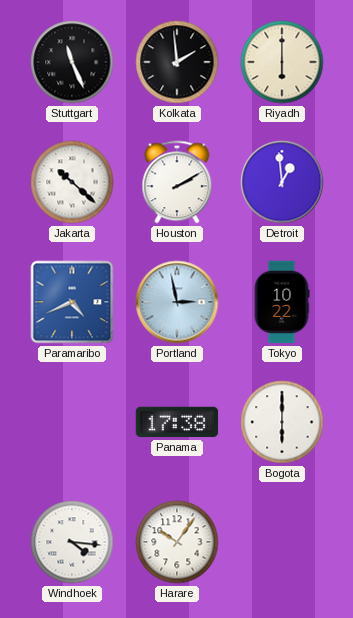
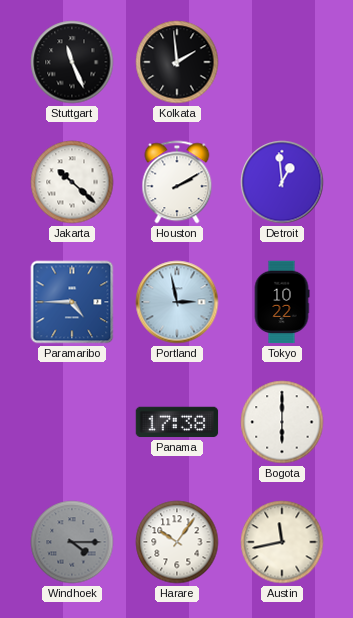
Riyadh: 6:00 -> none
Paramaribo: 4:41 -> 4:45
Windhoek: 4:16 -> 4:15
Windhoek dial: white -> grey
Austin: none -> 11:43
